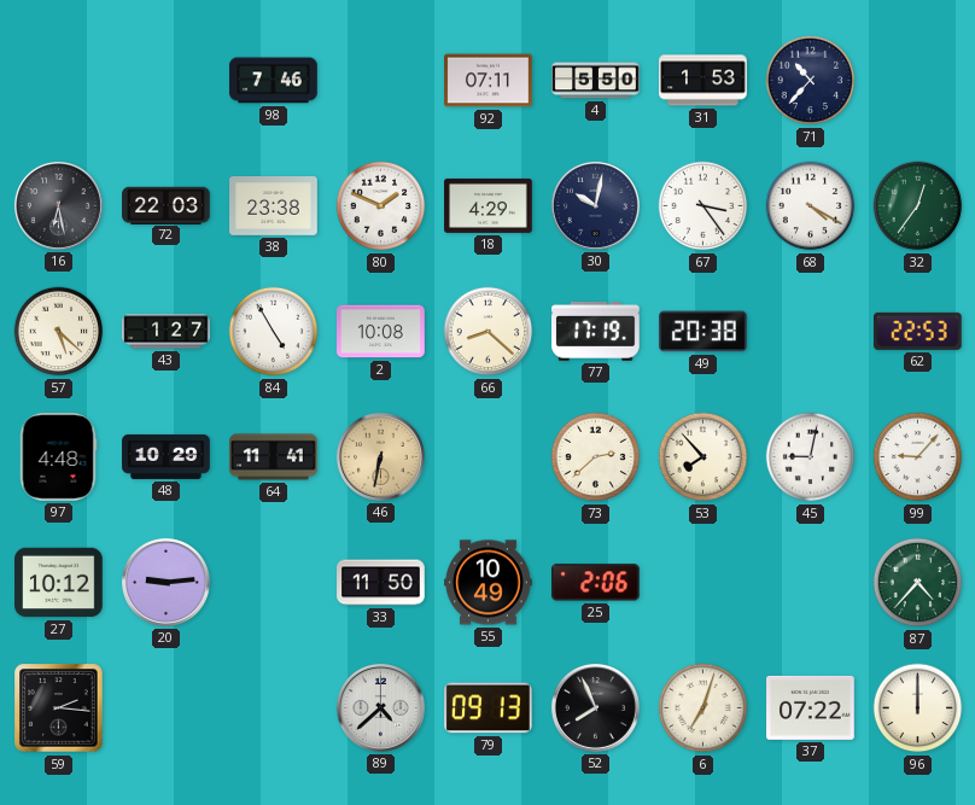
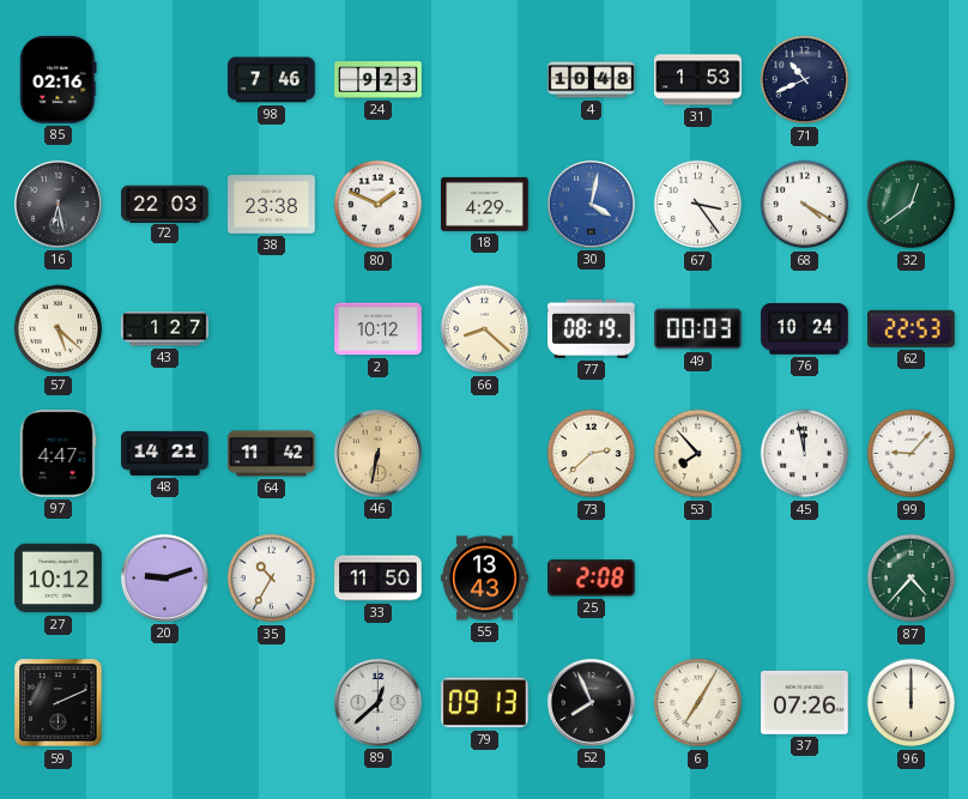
85: none -> 02:16
24: none -> 9:23
92: 07:11 -> none
4: 5:50 -> 10:48
71: 10:37 -> 10:41
30: 10:02 -> 4:02
30 dial: navy -> blue
32: 12:36 -> 12:39
84: 4:55 -> none
2: 10:08 -> 10:12
77: 17:19 -> 08:19
49: 20:38 -> 00:03
76: none -> 10:24
97: 4:48 -> 4:47
48: 10:29 -> 14:21
64: 11:41 -> 11:42
45: 9:02 -> 11:58
20: 9:14 -> 9:12
35: none -> 10:35
55: 10:49 -> 13:43
25: 2:06 -> 2:08
59: 2:16 -> 2:11
89: 4:38 -> 12:38
6: 7:03 -> 7:05
37: 07:22 -> 07:26
